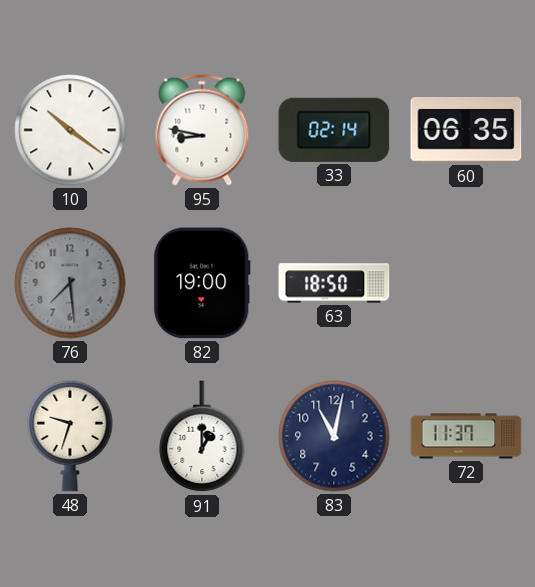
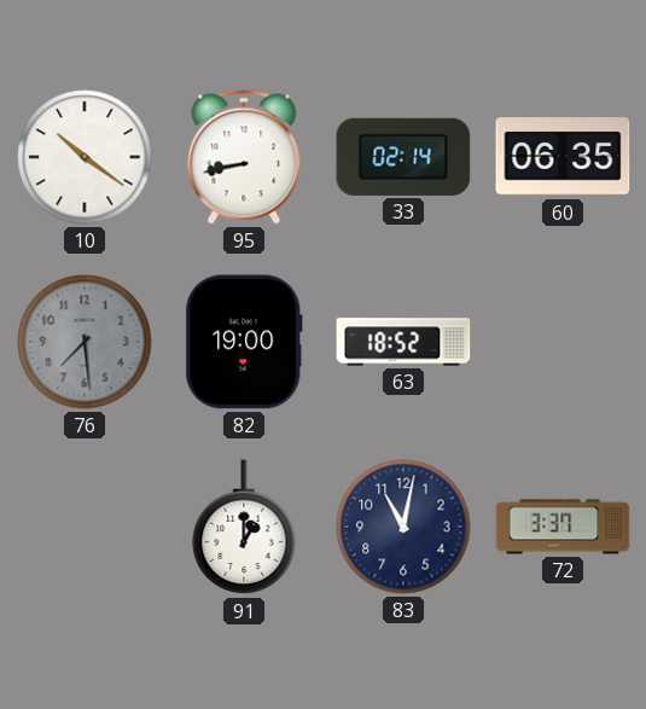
95: 8:47 -> 8:43
63: 18:50 -> 18:52
48: 9:33 -> none
72: 11:37 -> 3:37
